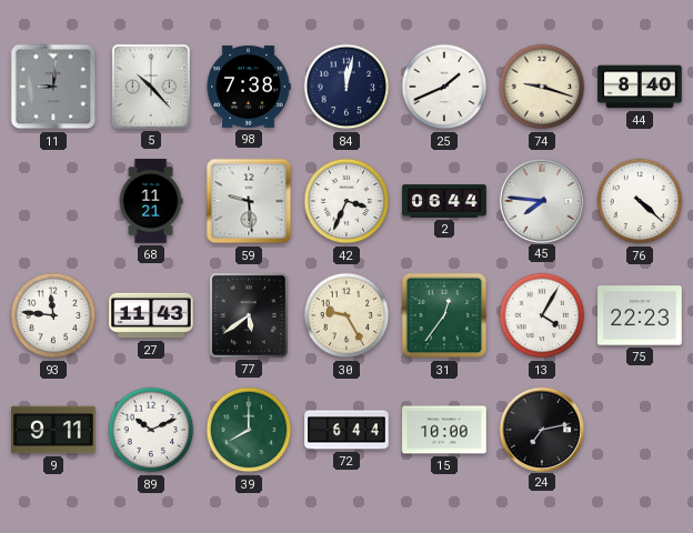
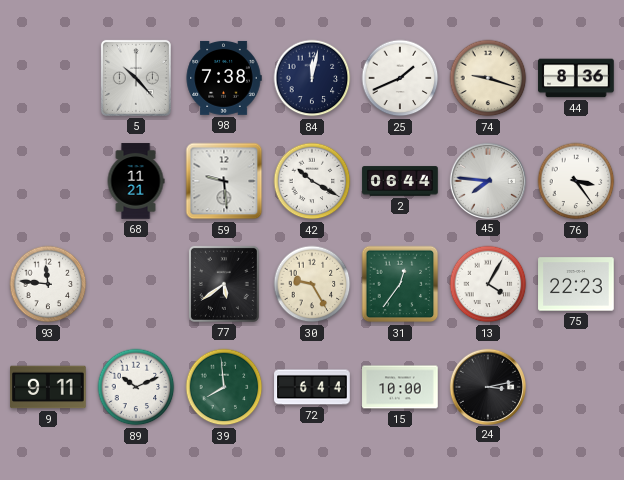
11: 9:01 -> none
44: 8:40 -> 8:36
42: 3:34 -> 10:20
76: 4:22 -> 3:24
27: 11:43 -> none
39: 8:00 -> 7:59
24: 7:13 -> 3:13
